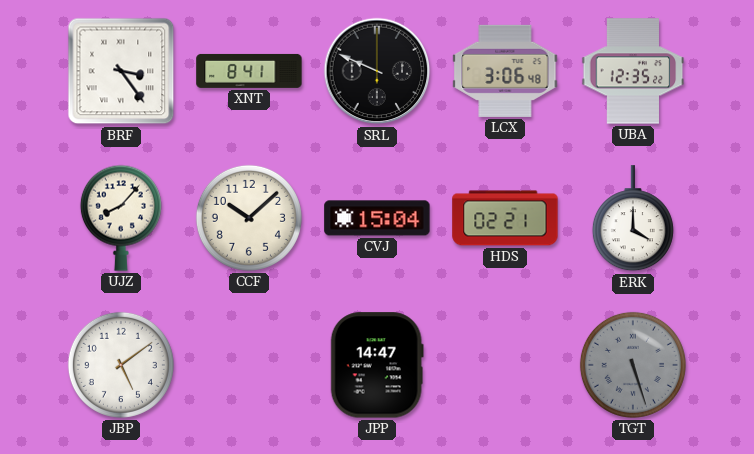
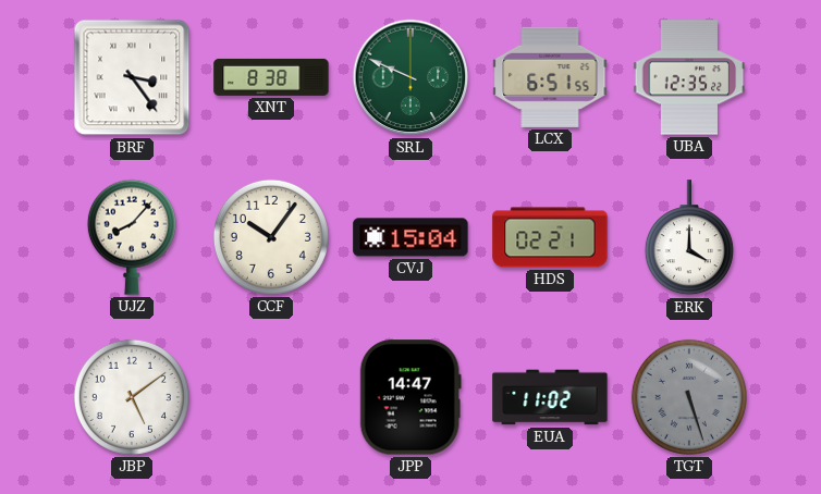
XNT: 8:41 -> 8:38
SRL dial: black -> green
LCX: 3:06 -> 6:51
CCF: 10:08 -> 10:06
EUA: none -> 11:02
